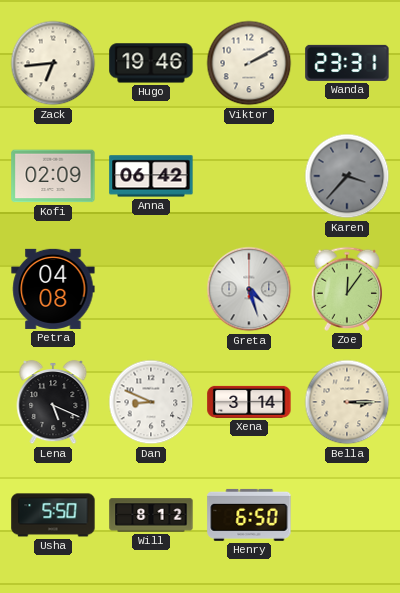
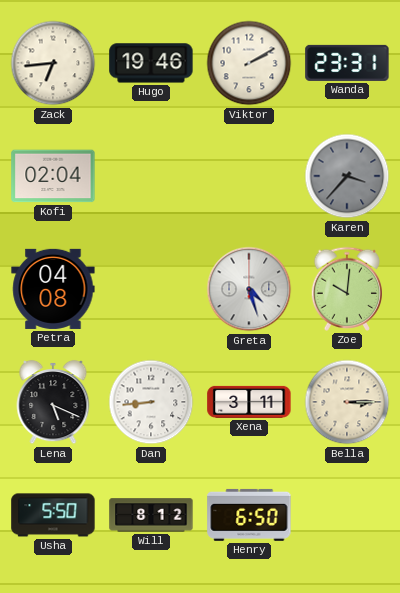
Kofi: 02:09 -> 02:04
Anna: 06:42 -> none
Zoe: 12:06 -> 10:01
Dan: 8:49 -> 8:44
Xena: 3:14 -> 3:11
